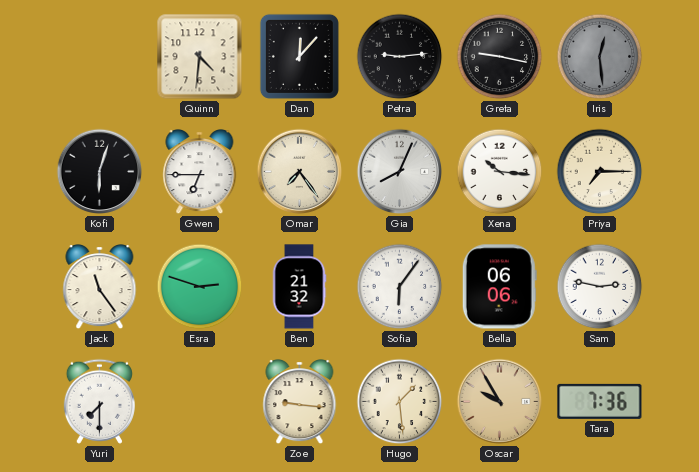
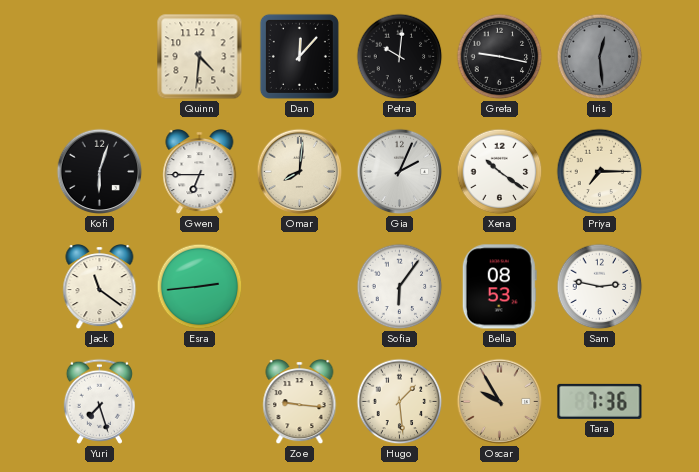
Petra: 9:14 -> 10:01
Omar: 7:24 -> 8:01
Gia: 8:04 -> 2:04
Xena: 10:16 -> 10:21
Jack: 11:24 -> 11:21
Esra: 2:48 -> 2:44
Ben: 21:32 -> none
Bella: 06:06 -> 08:53
Yuri: 7:30 -> 7:27
